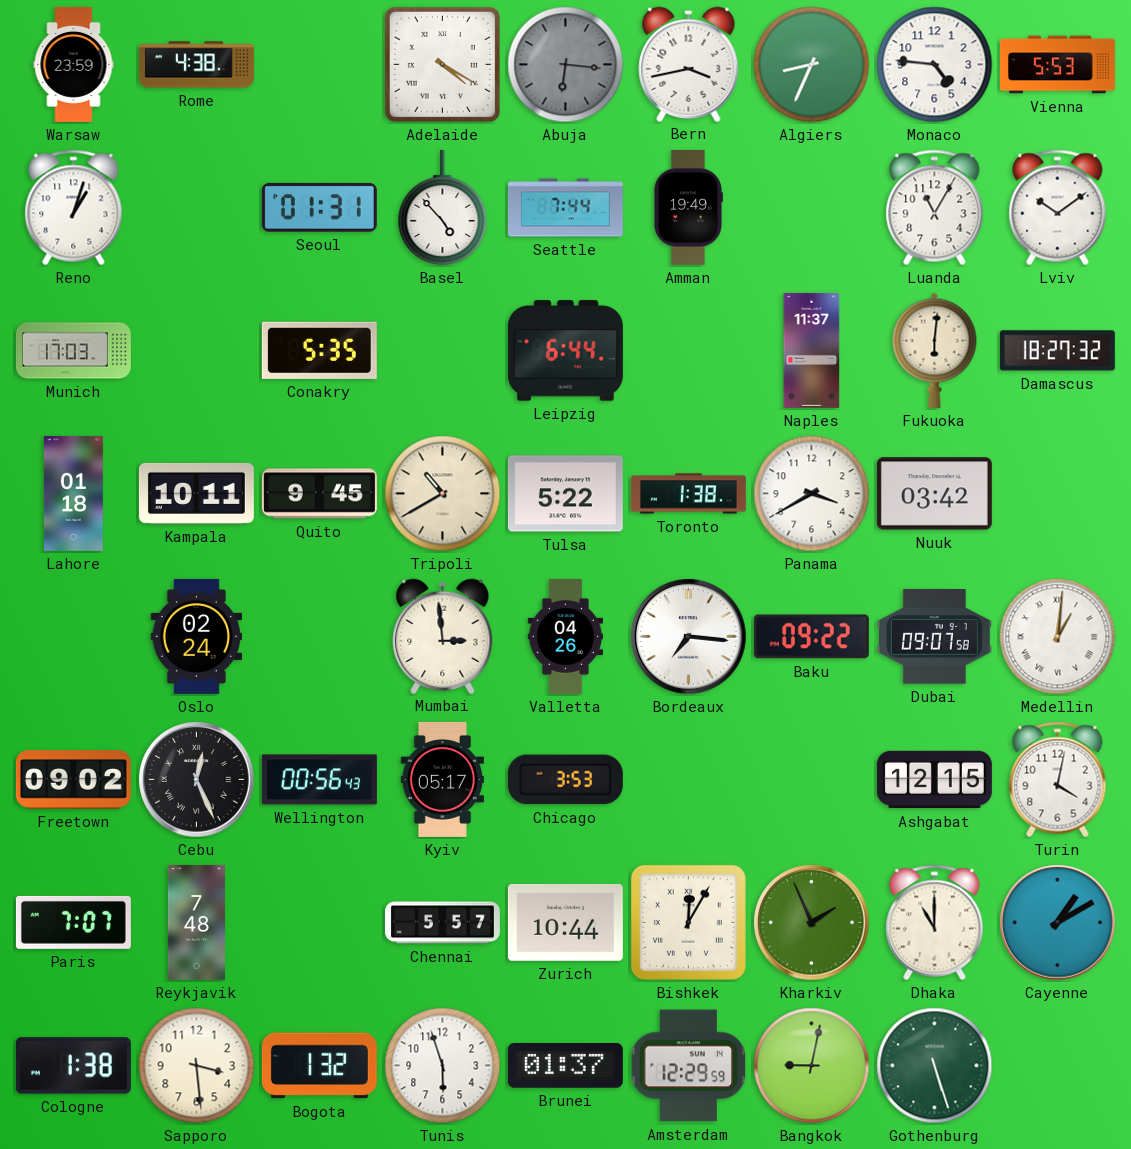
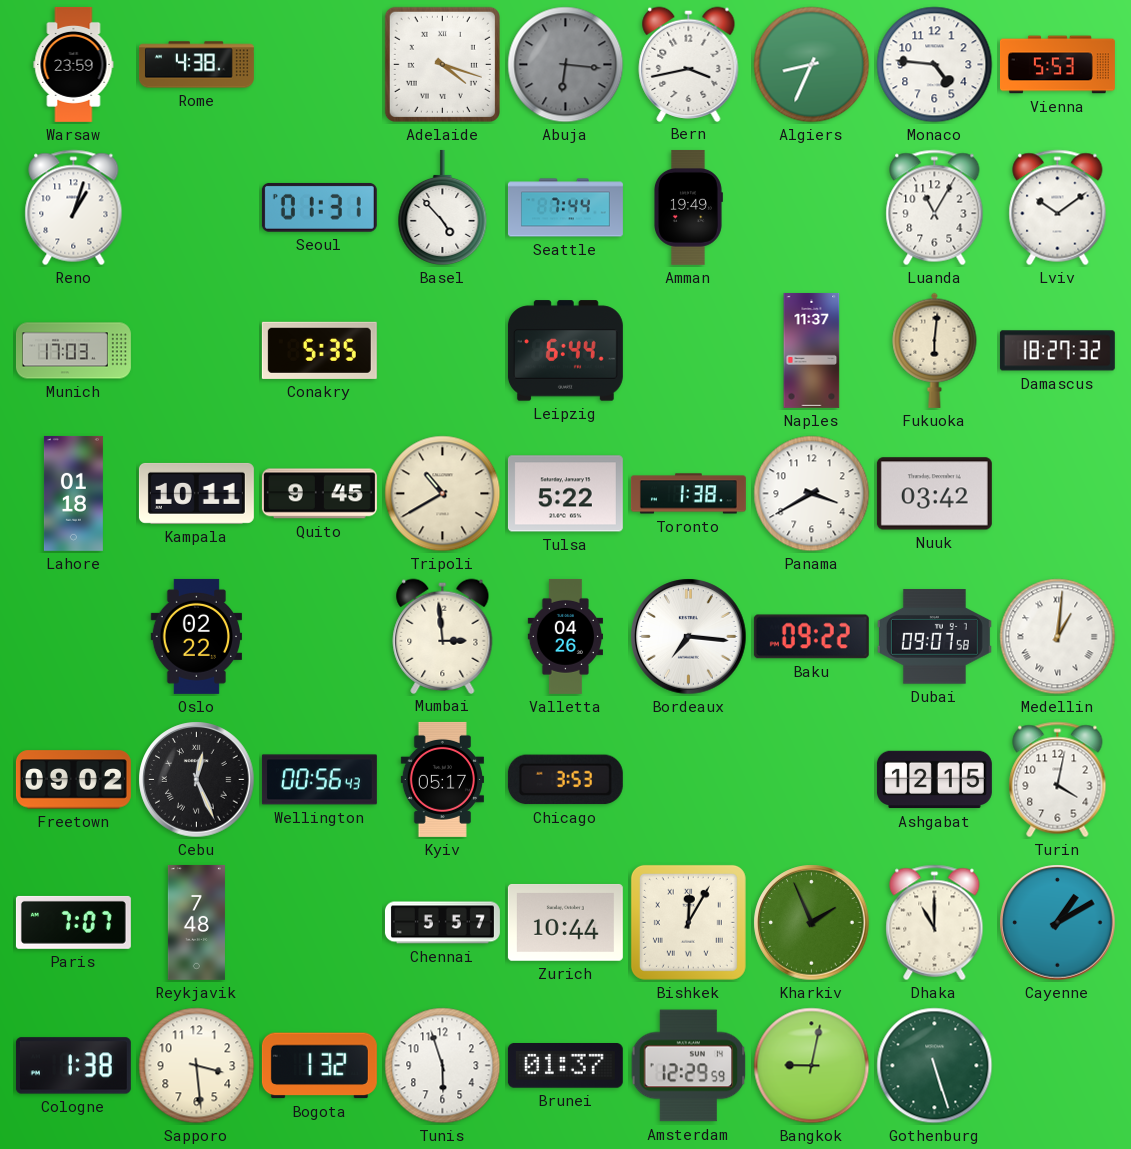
Adelaide: 4:20 -> 4:18
Oslo: 02:24 -> 02:22
